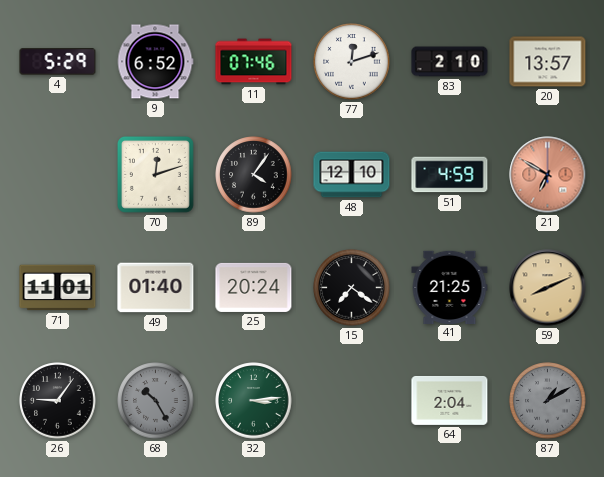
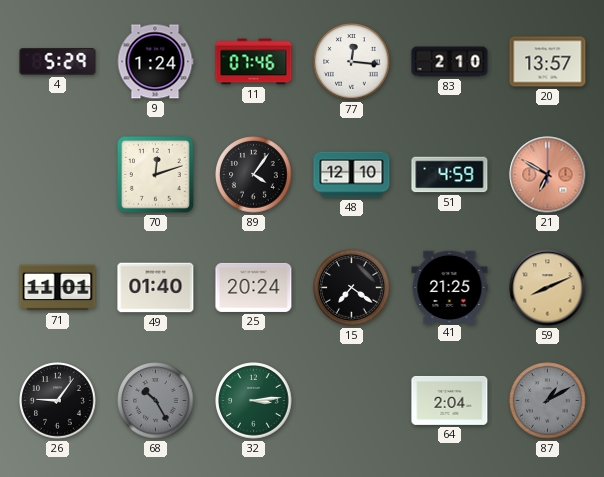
9: 6:52 -> 1:24
77: 12:12 -> 12:16
